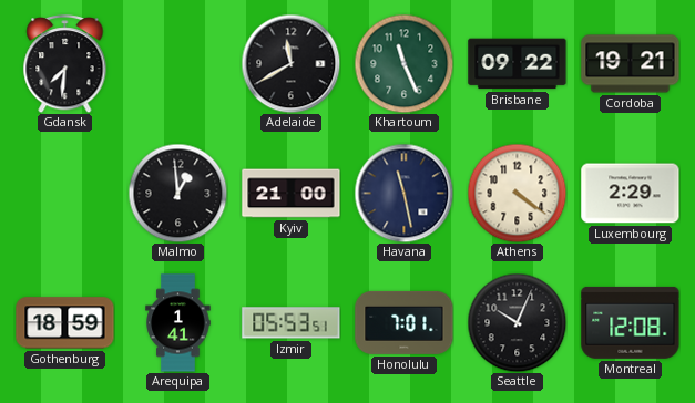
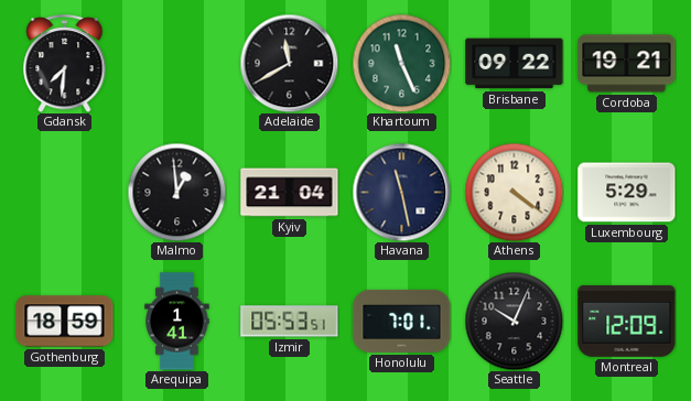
Kyiv: 21:00 -> 21:04
Luxembourg: 2:29 -> 5:29
Montreal: 12:08 -> 12:09
